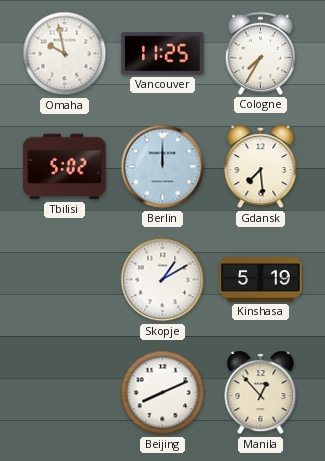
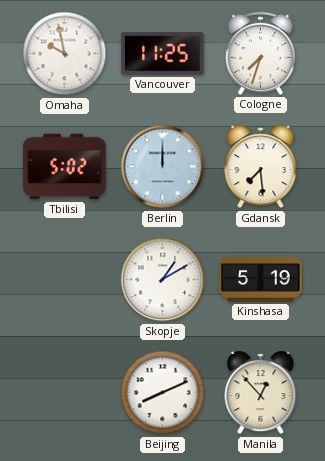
Cologne: 7:35 -> 7:33
